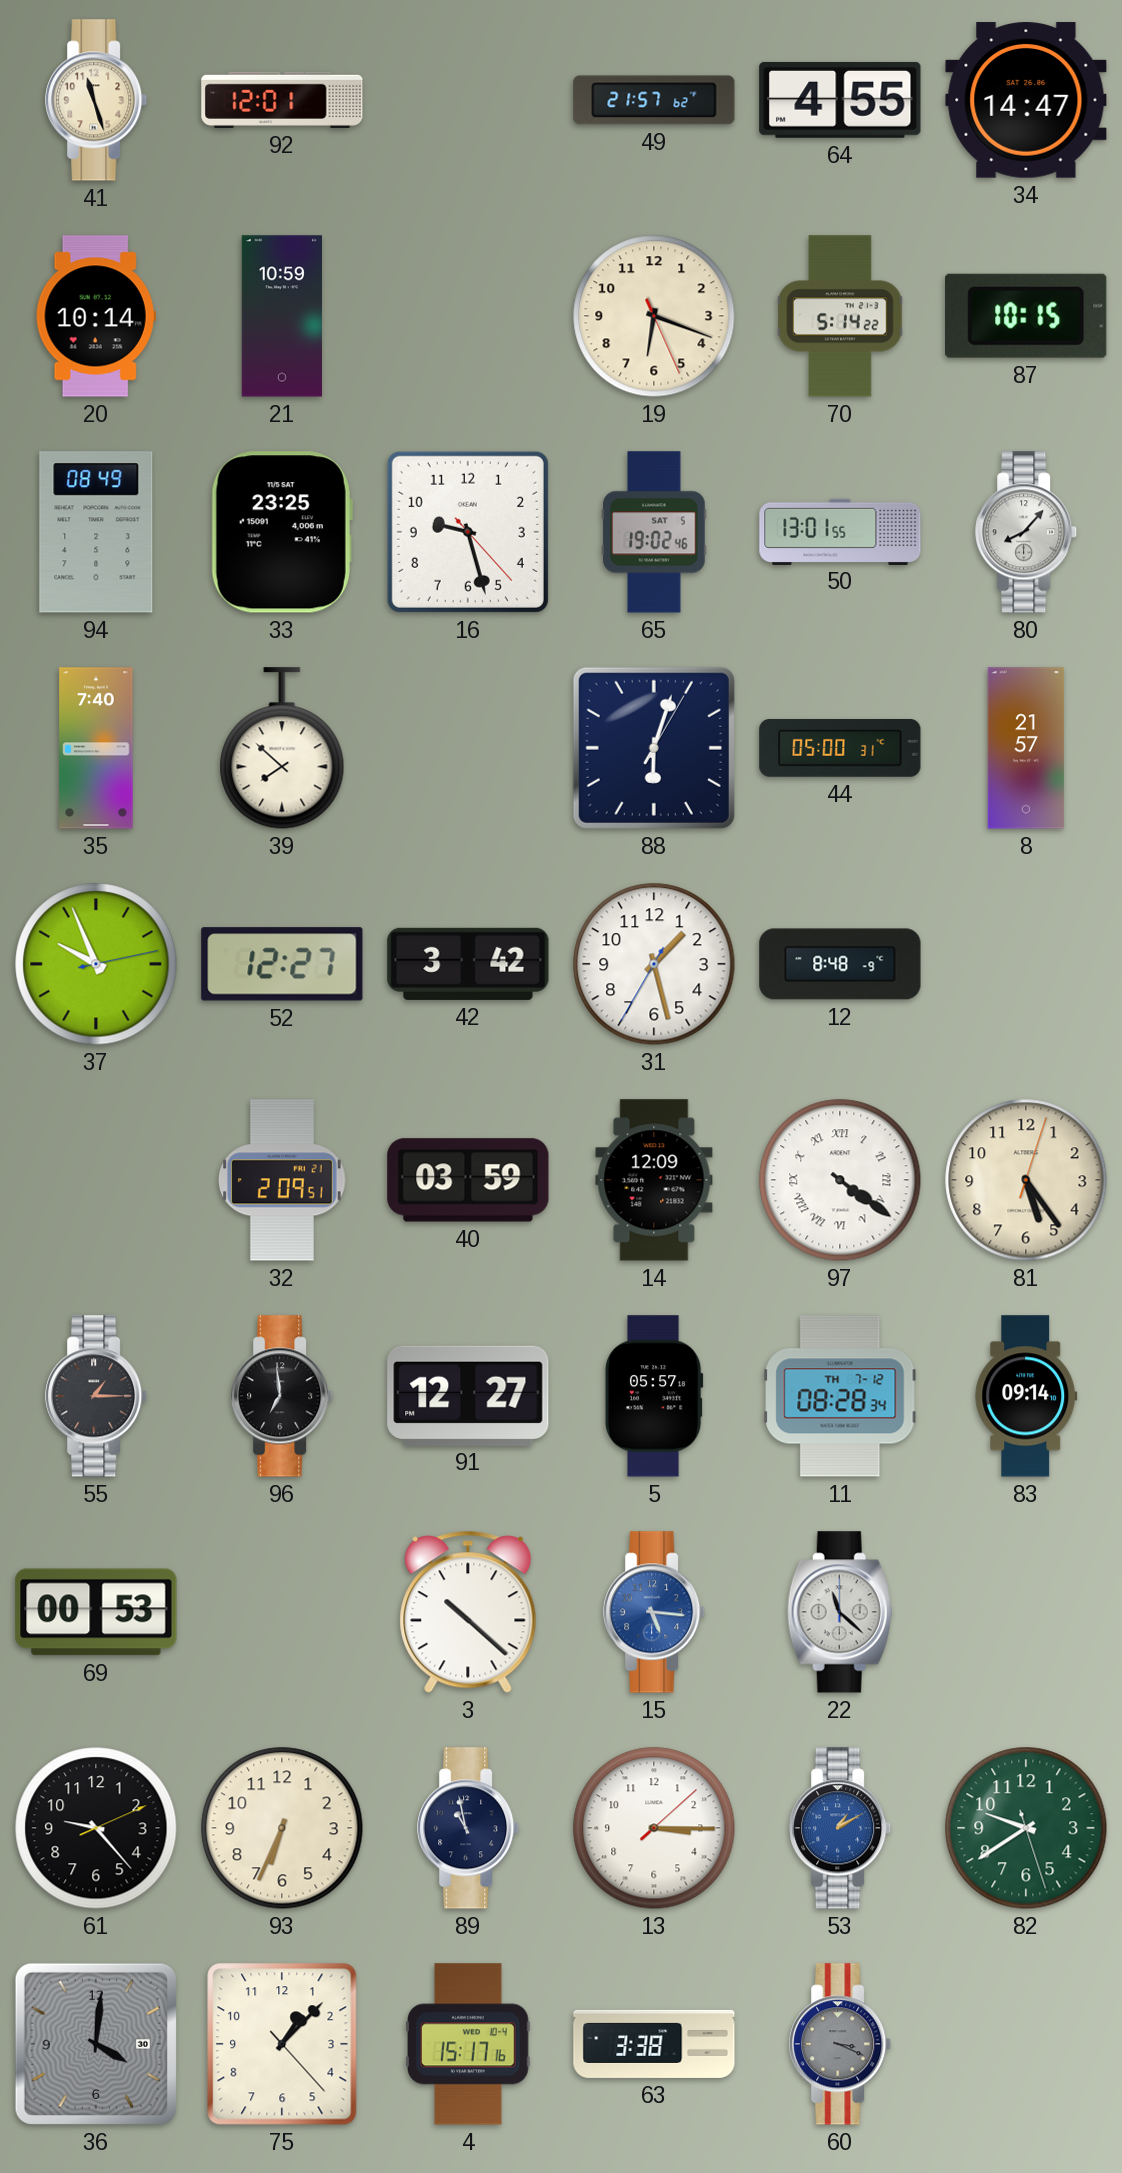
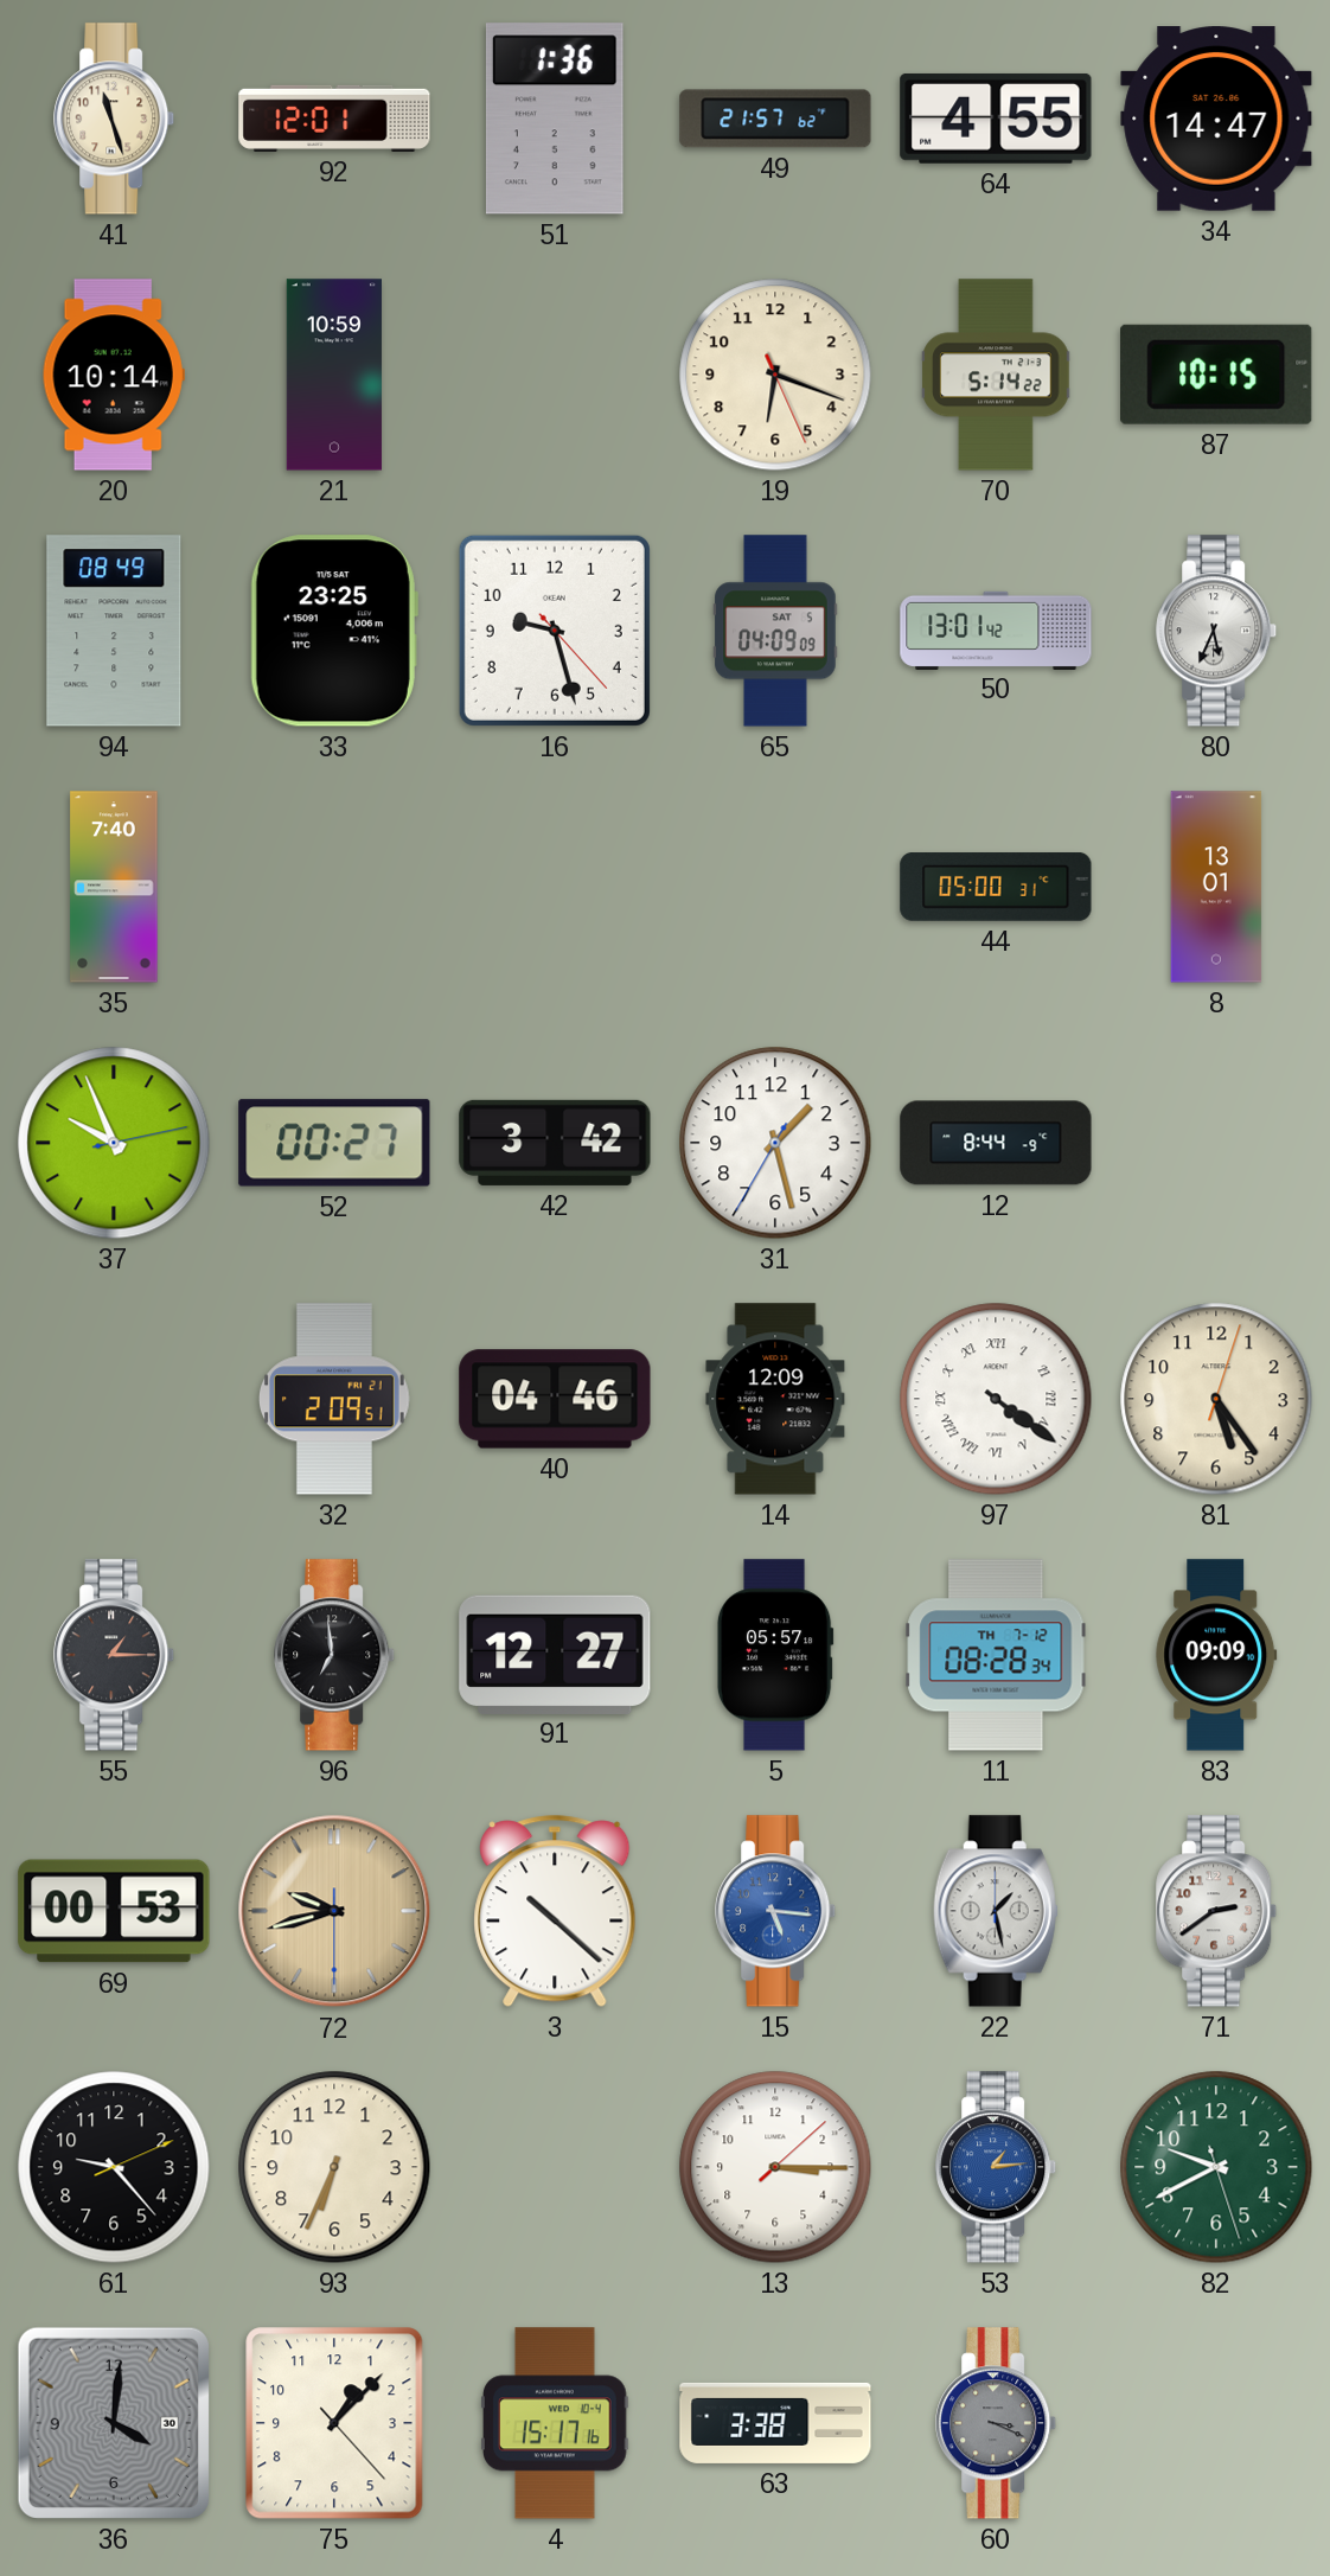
51: none -> 1:36
65: 19:02 -> 04:09
50: 13:01:55 -> 13:01:42
80: 8:07 -> 5:34
39: 7:52 -> none
88: 6:03 -> none
8: 21:57 -> 13:01
52: 12:27 -> 00:27
12: 8:48 -> 8:44
40: 03:59 -> 04:46
83: 09:14 -> 09:09
72: none -> 9:42
22: 11:22 -> 1:28
71: none -> 2:39
89: 10:58 -> none
53: 1:10 -> 1:14
82: 9:39 -> 9:40
